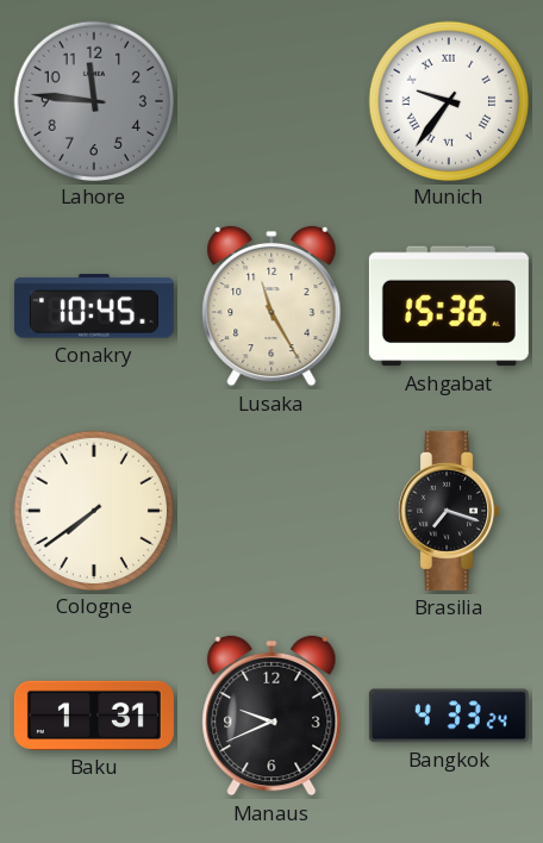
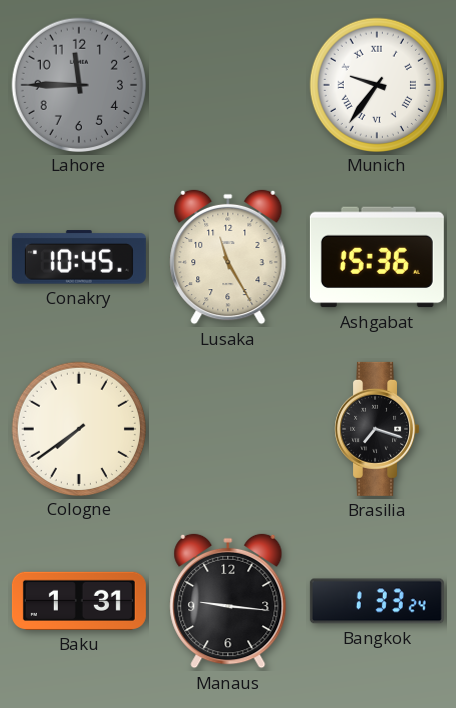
Lahore: 11:46 -> 11:45
Manaus: 9:41 -> 9:16
Bangkok: 4:33 -> 1:33
